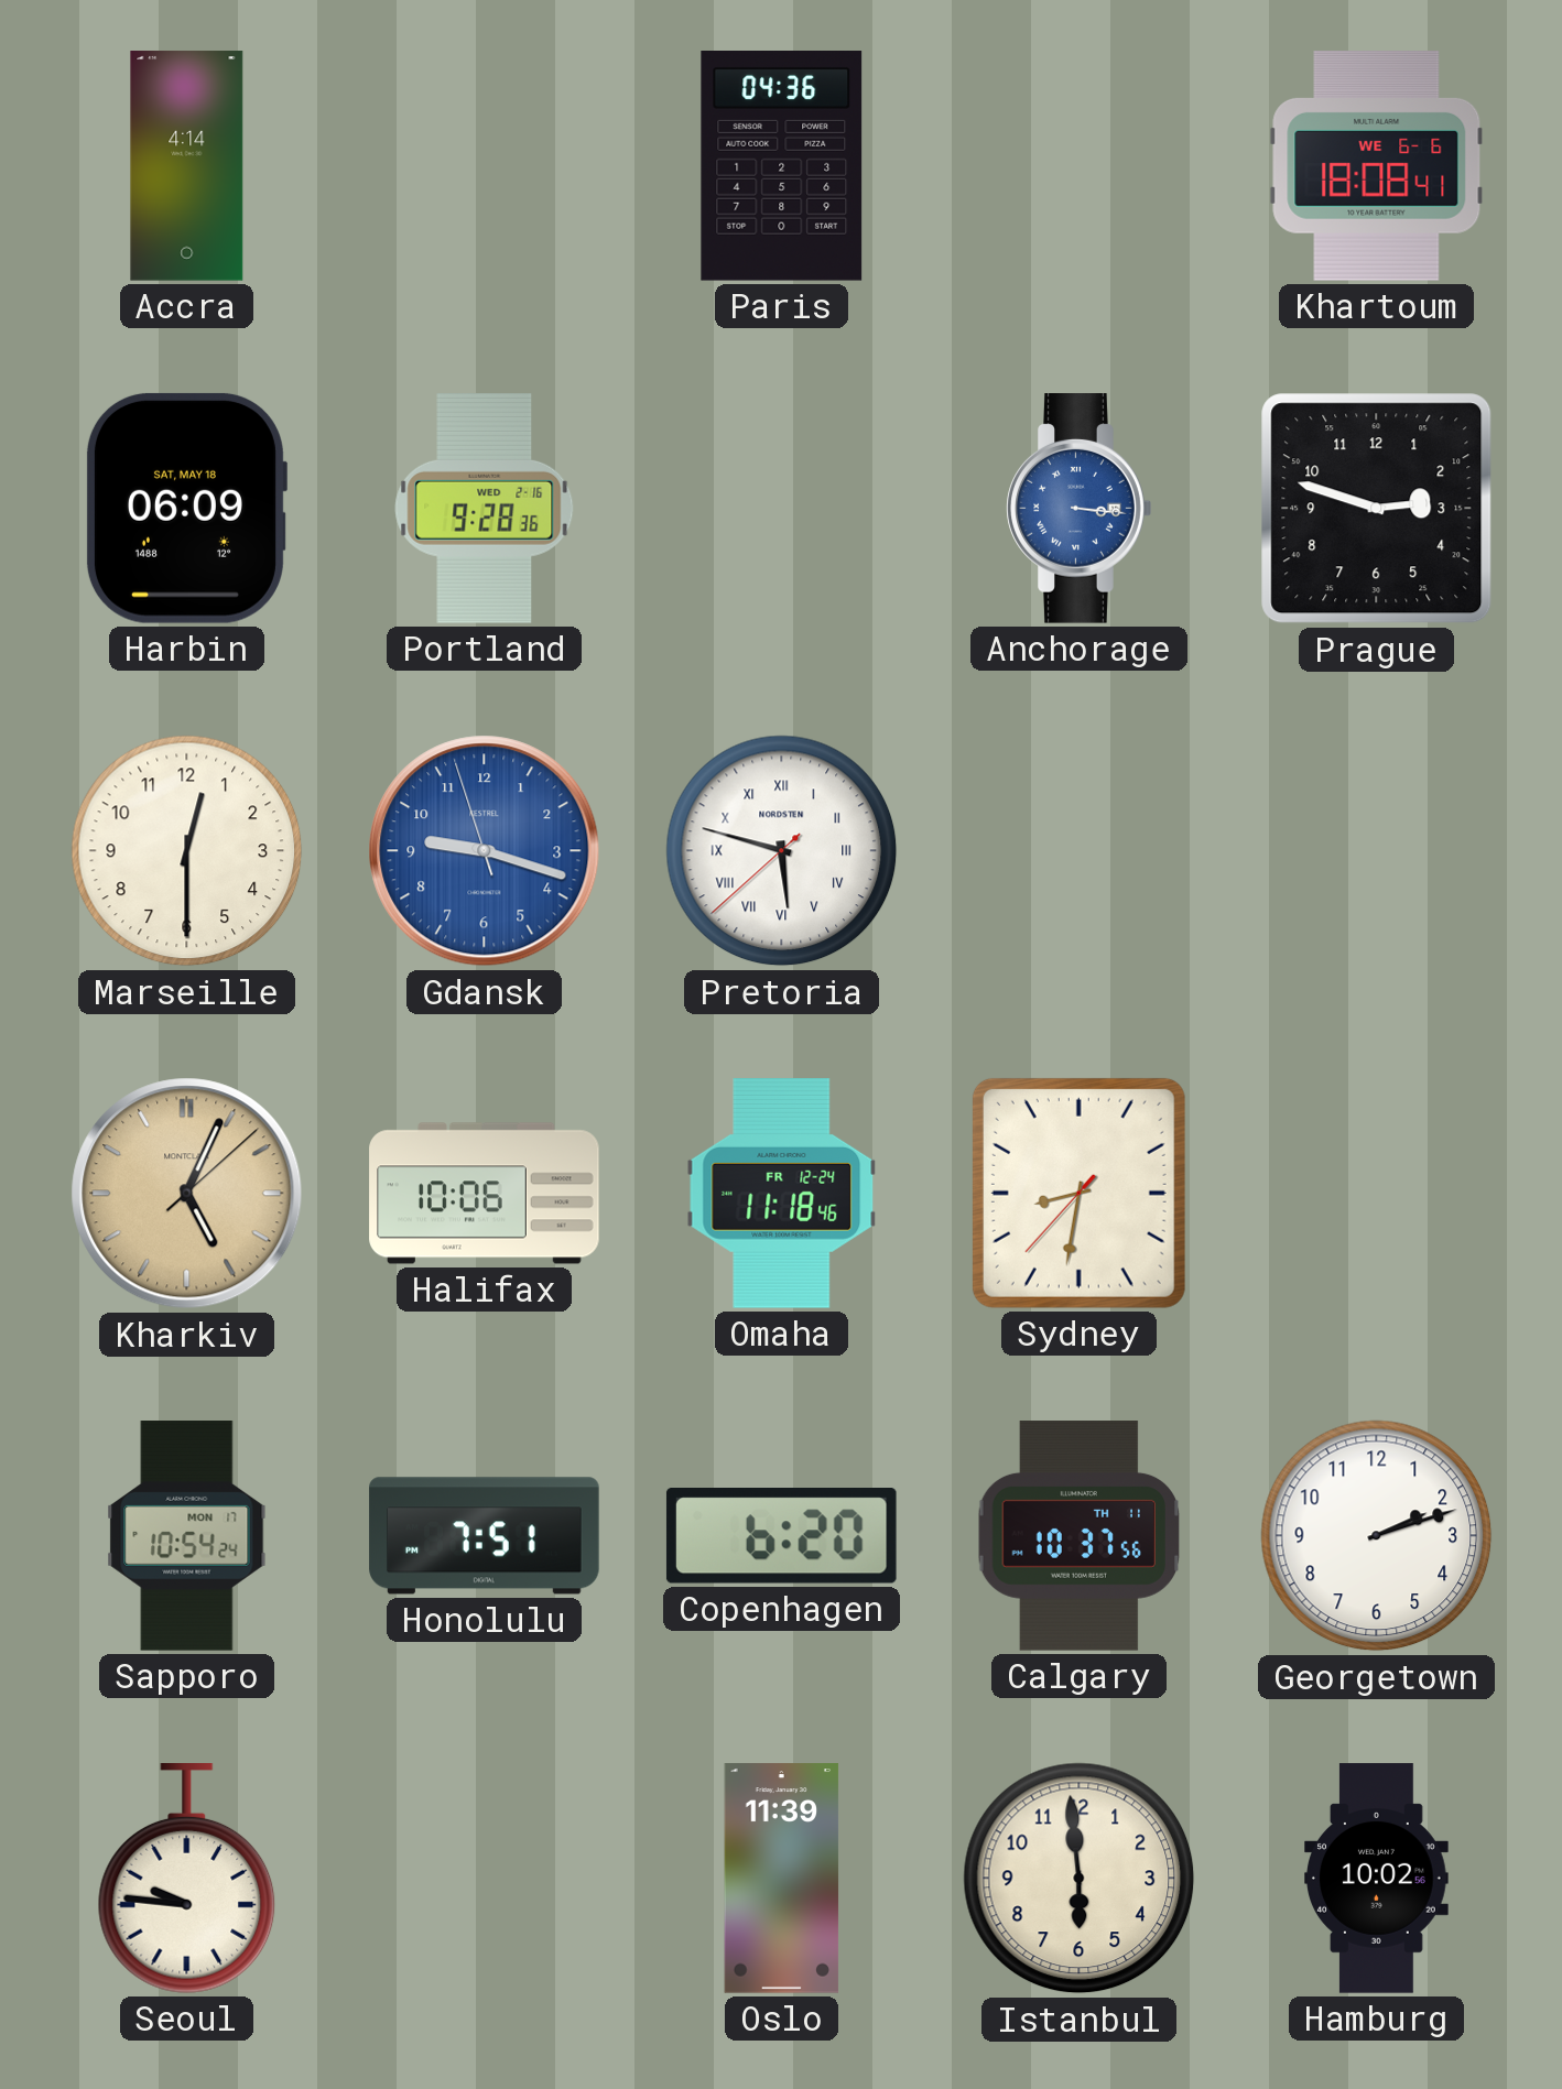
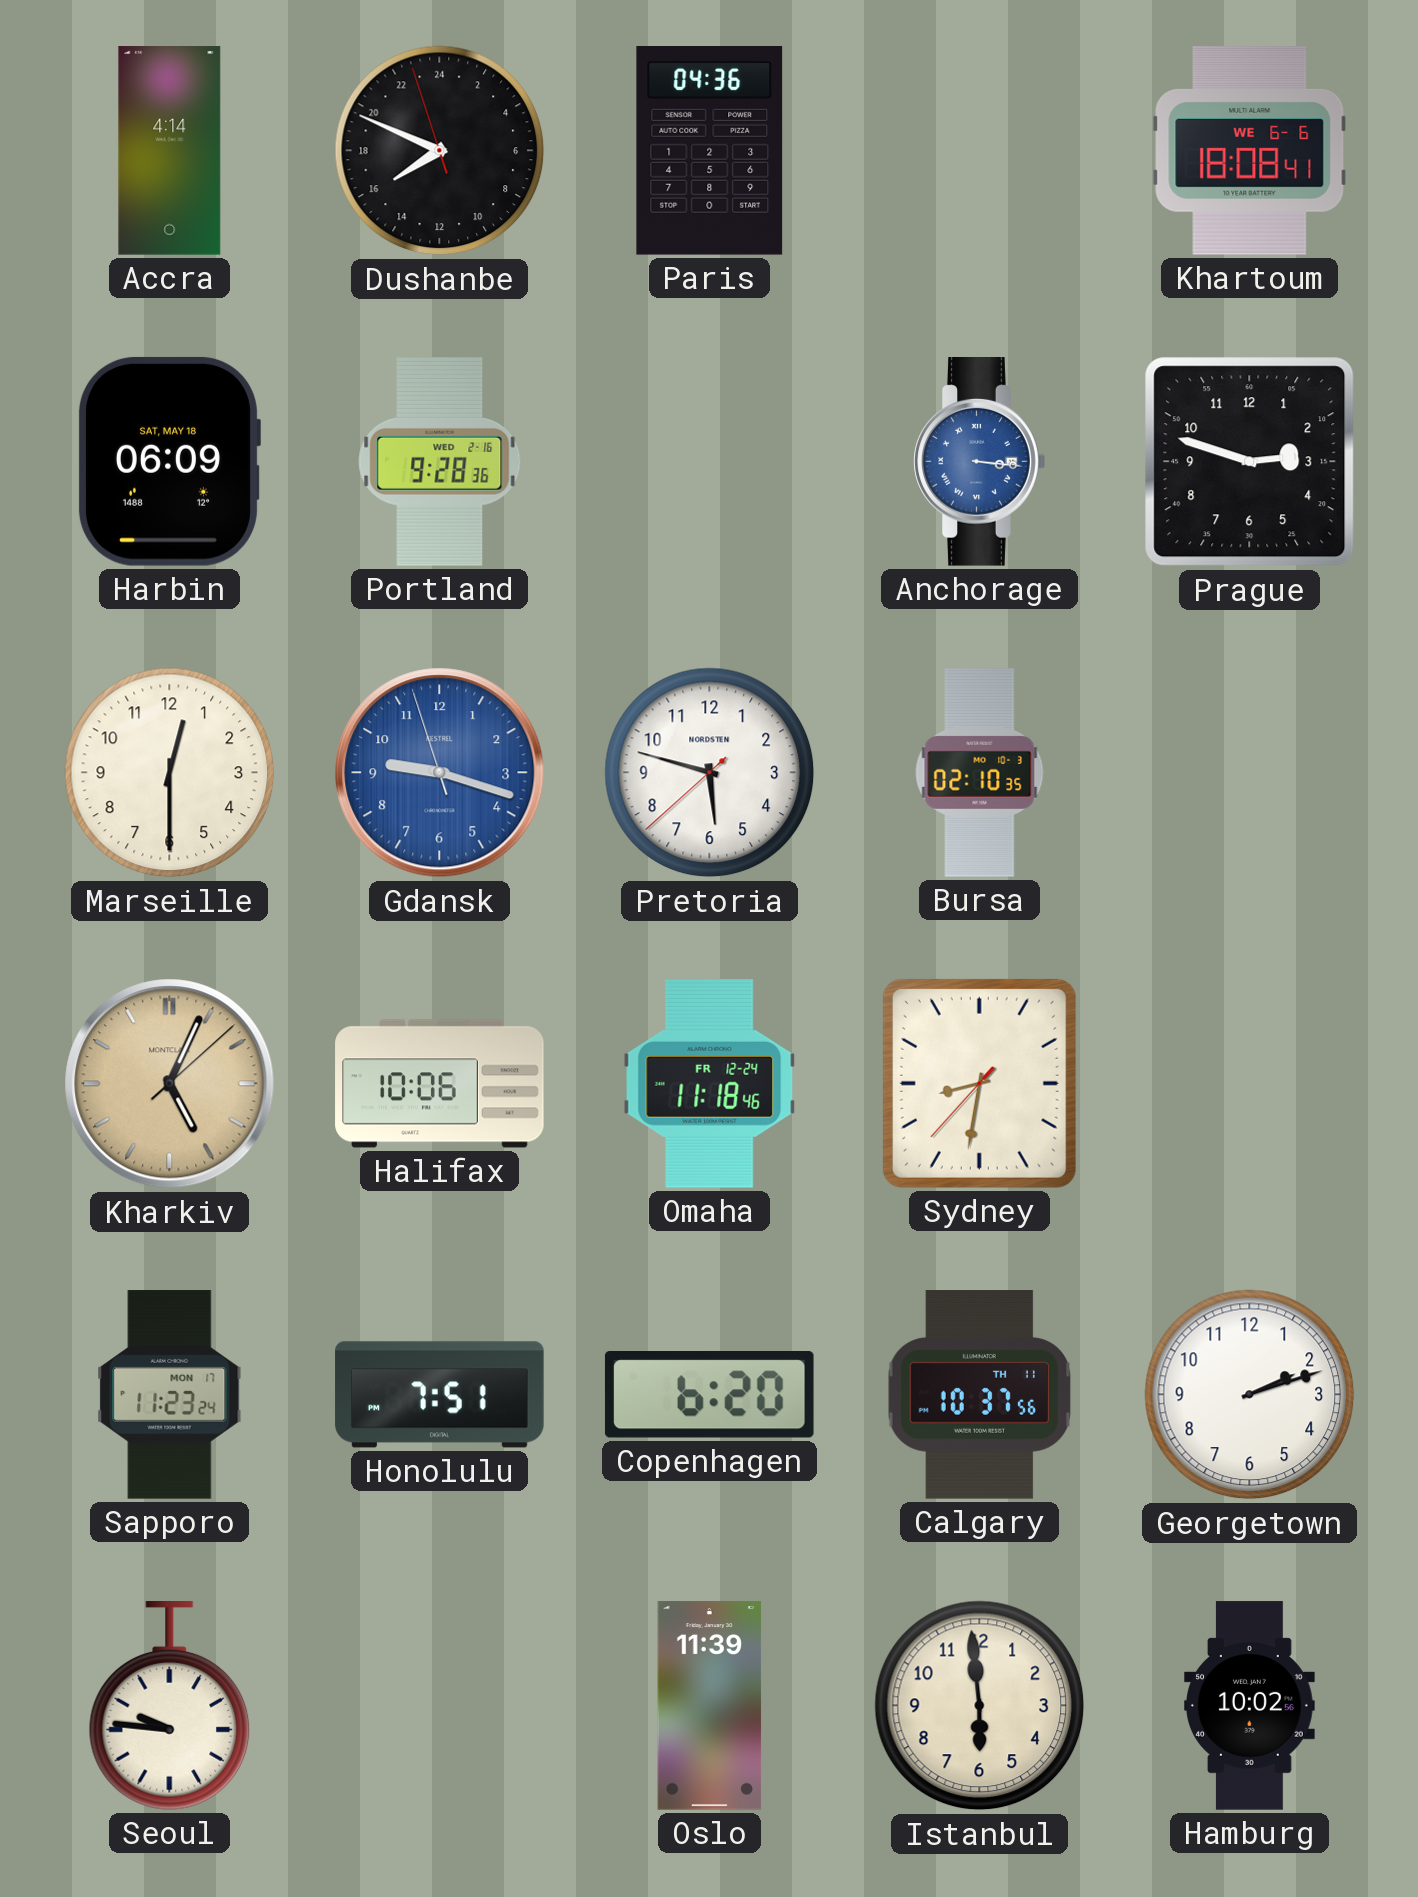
Dushanbe: none -> 15:48
Pretoria numerals: Roman -> Arabic
Bursa: none -> 02:10
Sapporo: 10:54 -> 11:23
